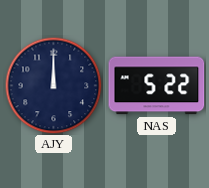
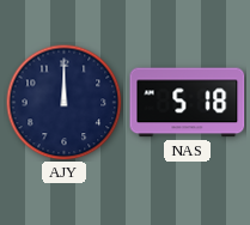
NAS: 5:22 -> 5:18
